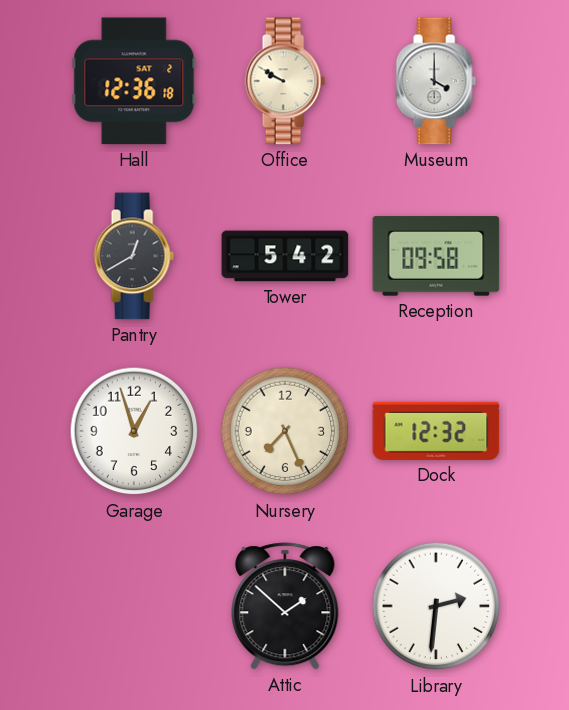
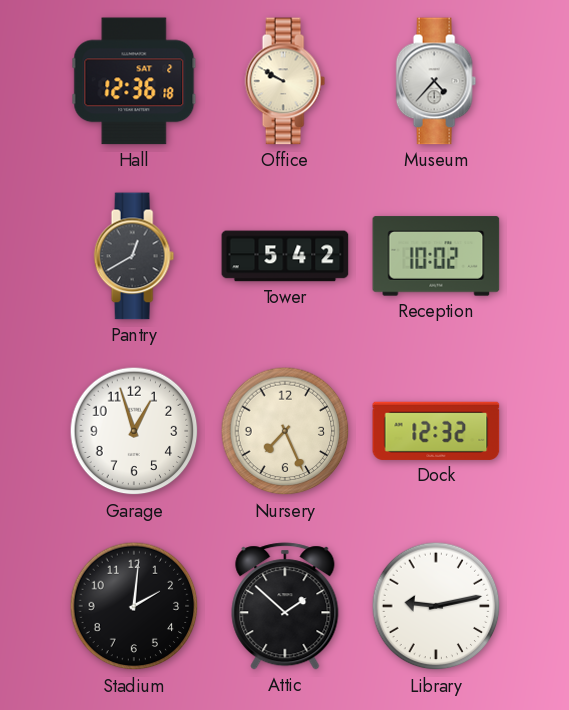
Museum: 4:00 -> 4:37
Reception: 09:58 -> 10:02
Stadium: none -> 2:01
Library: 2:31 -> 9:13
